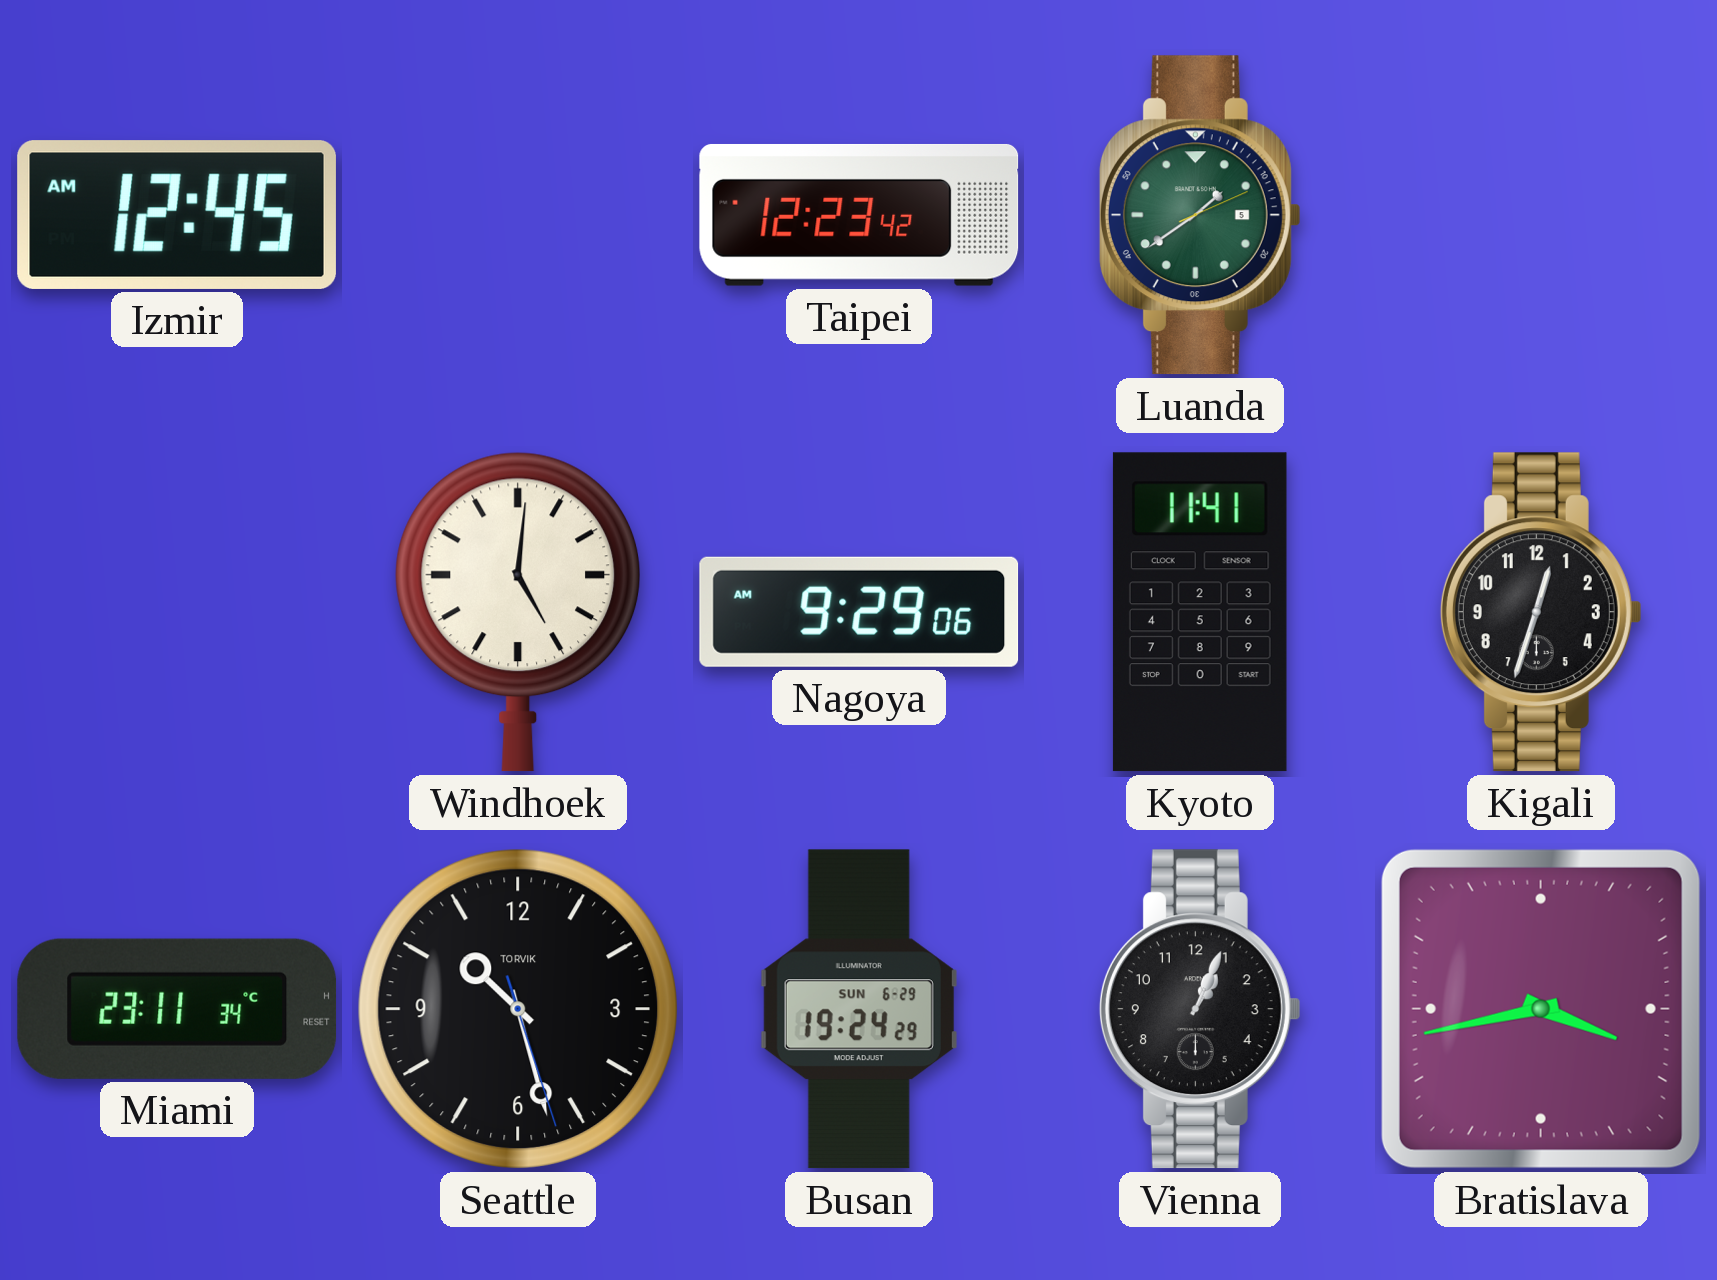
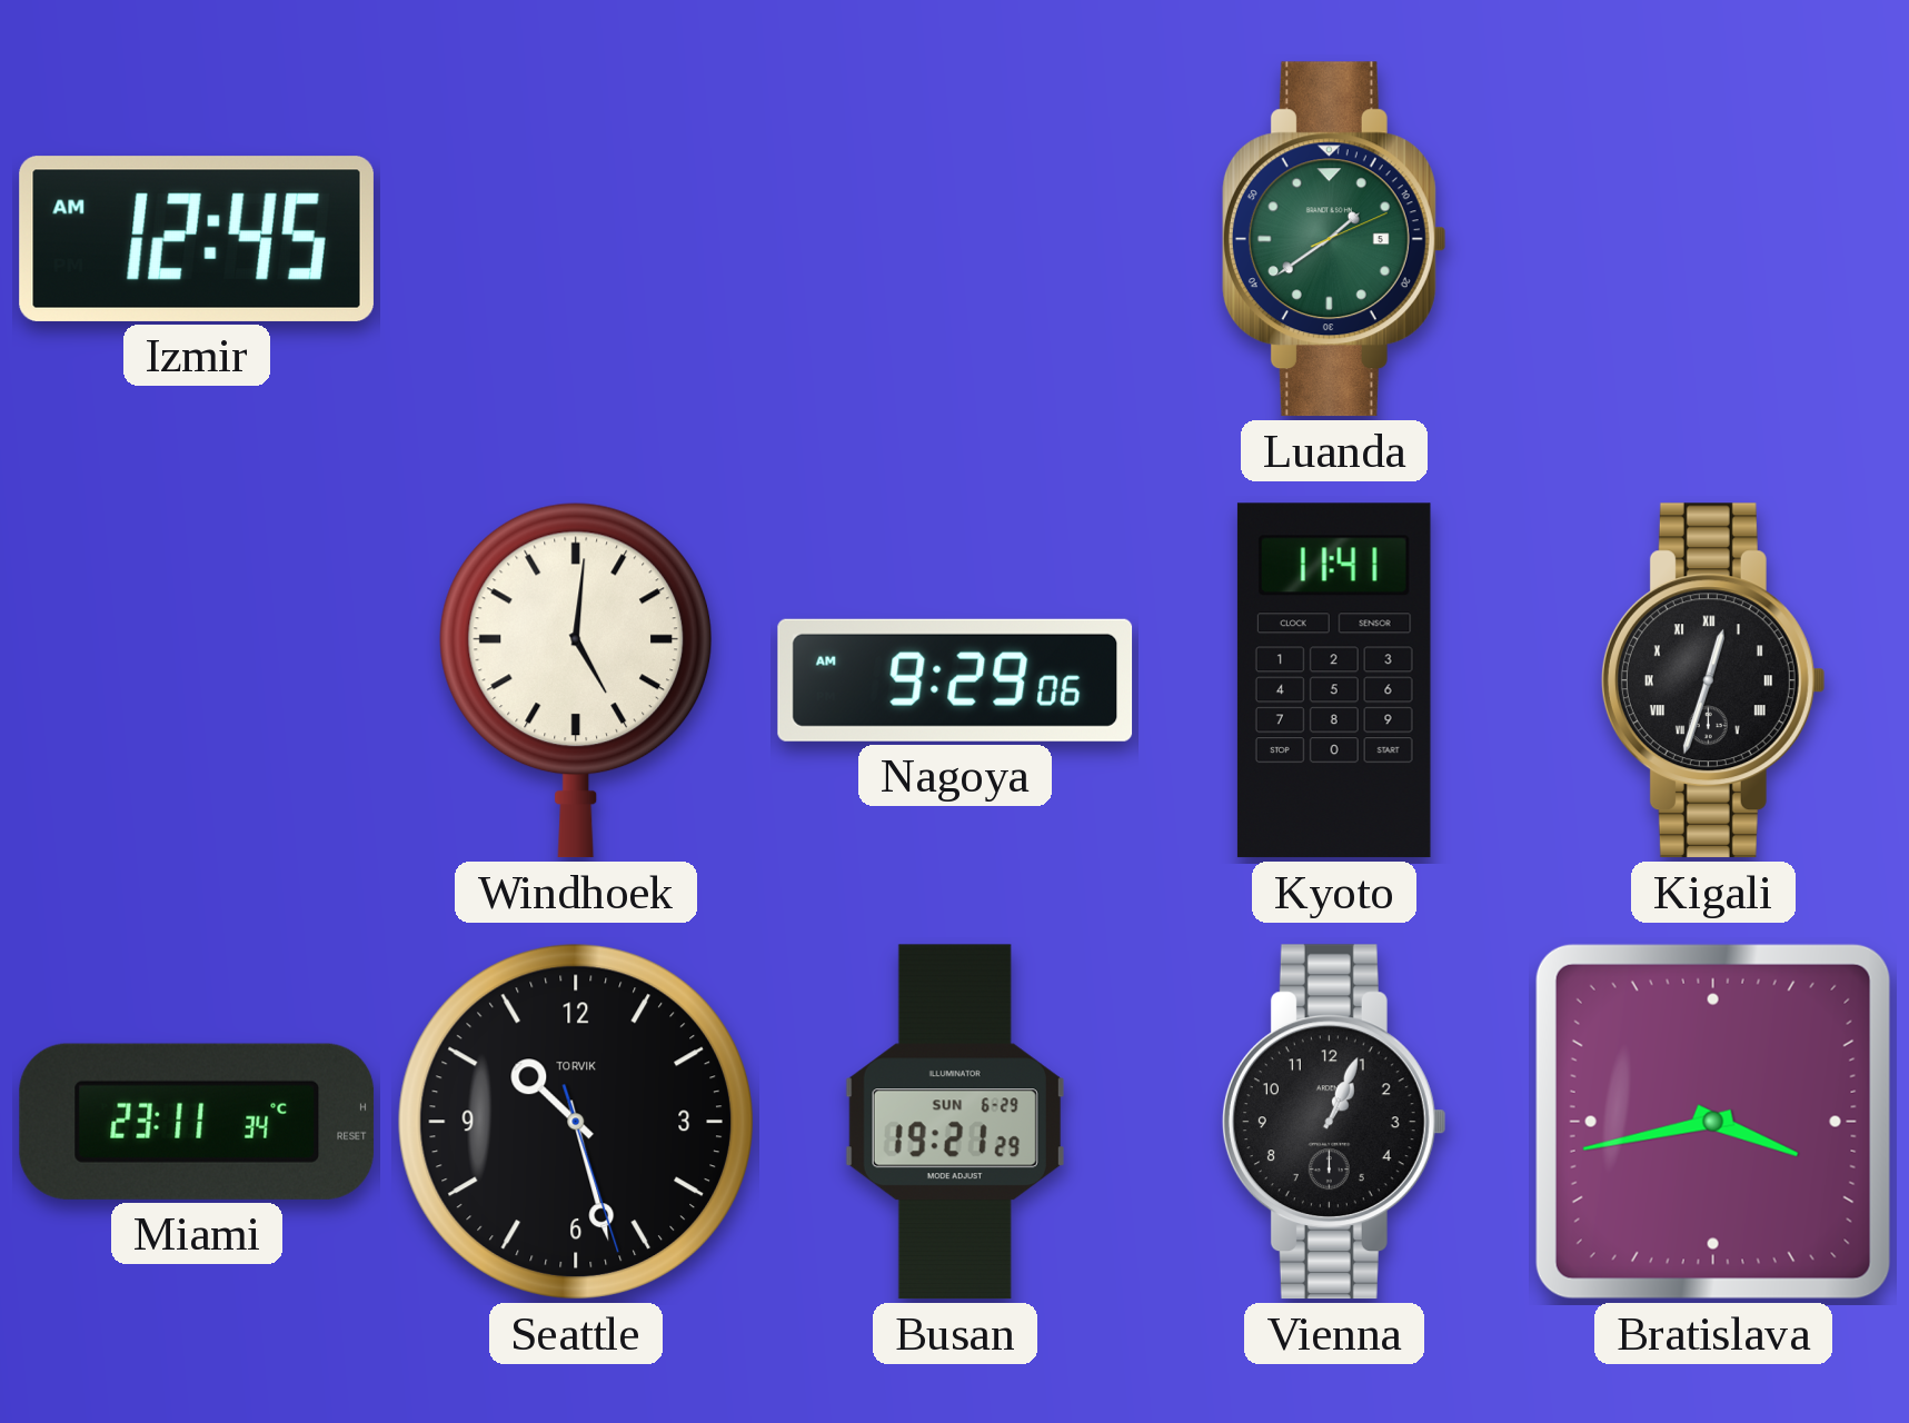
Taipei: 12:23 -> none
Kigali numerals: Arabic -> Roman
Busan: 19:24 -> 19:21
